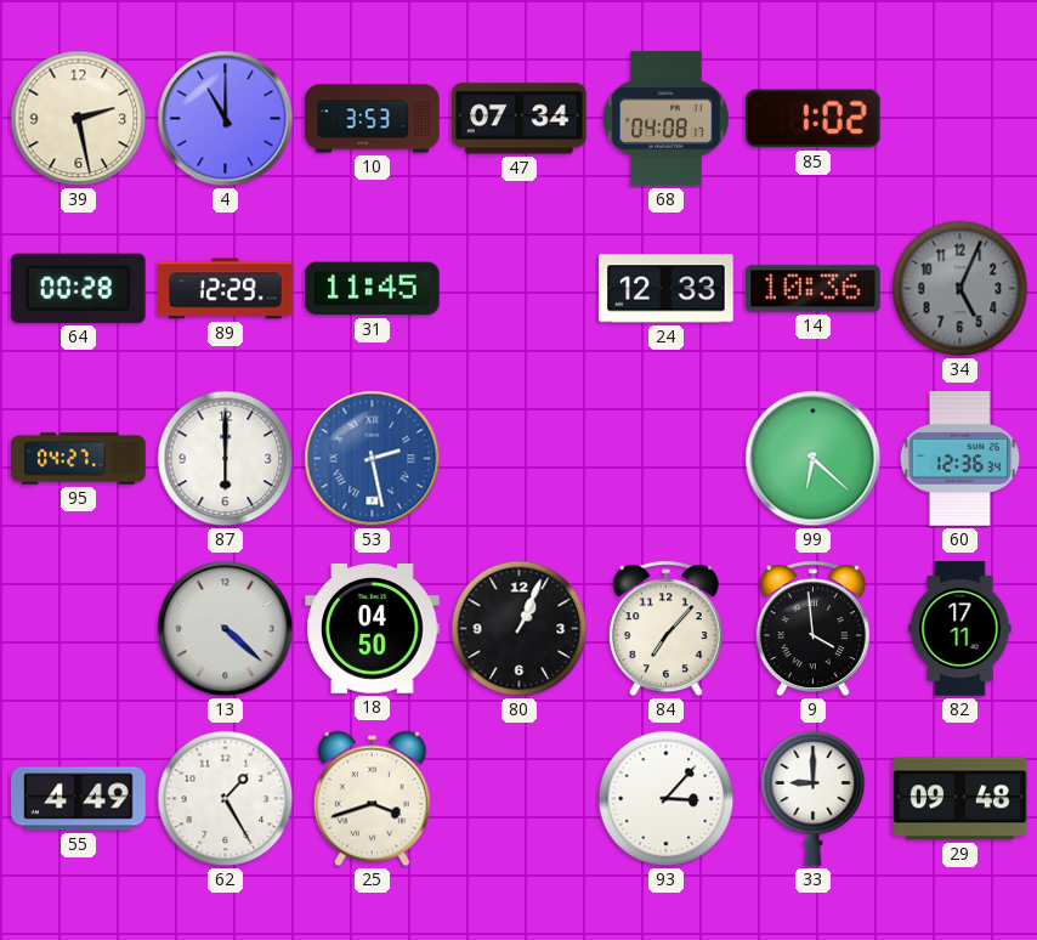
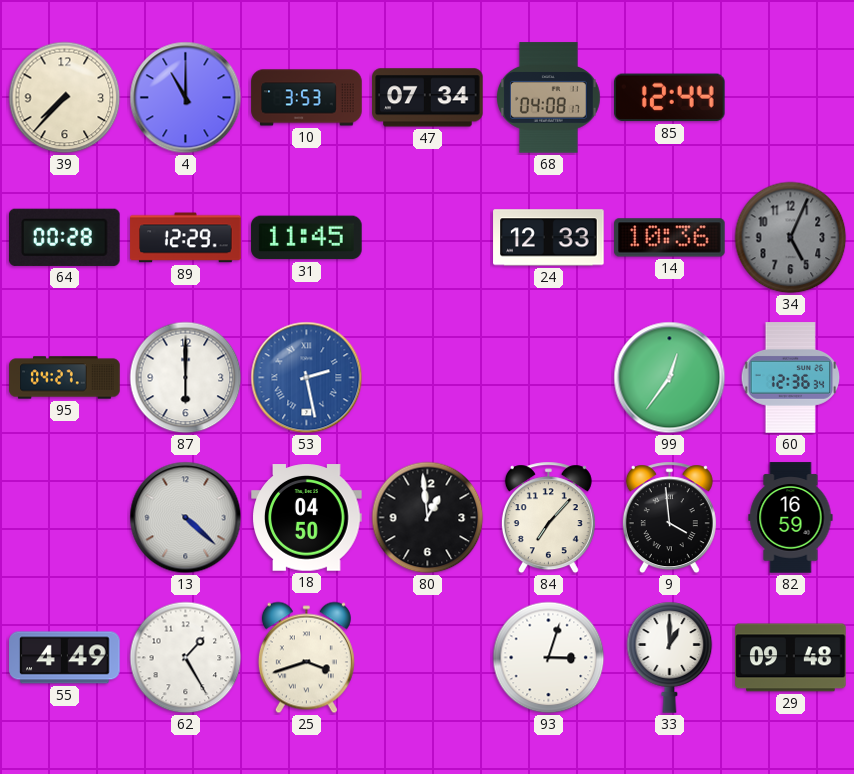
39: 2:28 -> 7:37
85: 1:02 -> 12:44
99: 6:22 -> 12:36
80: 1:04 -> 12:59
82: 17:11 -> 16:59
93: 3:07 -> 3:03
33: 9:00 -> 1:00
